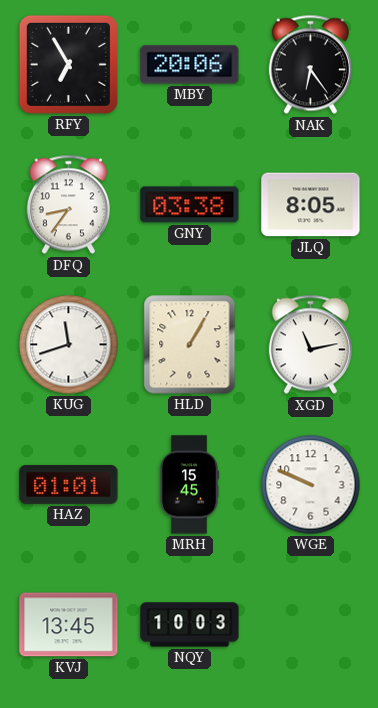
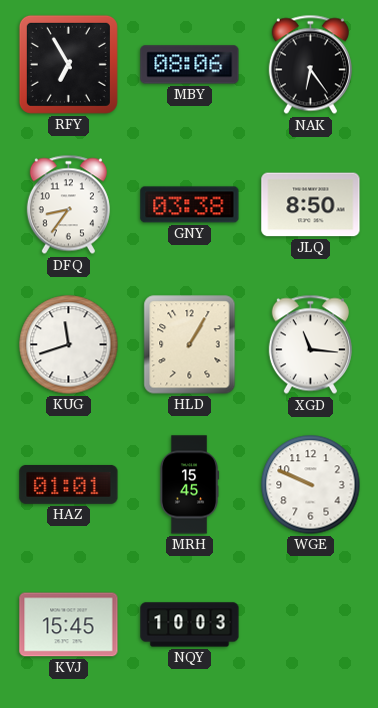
MBY: 20:06 -> 08:06
JLQ: 8:05 -> 8:50
XGD: 11:13 -> 11:16
KVJ: 13:45 -> 15:45
